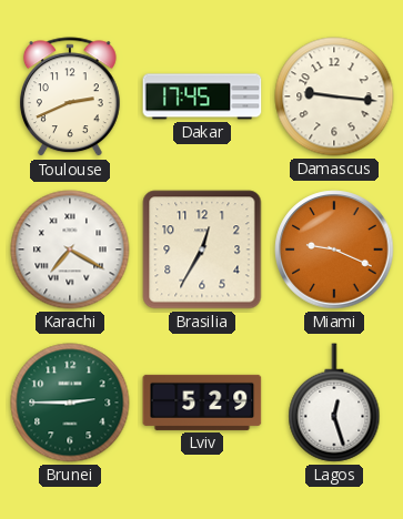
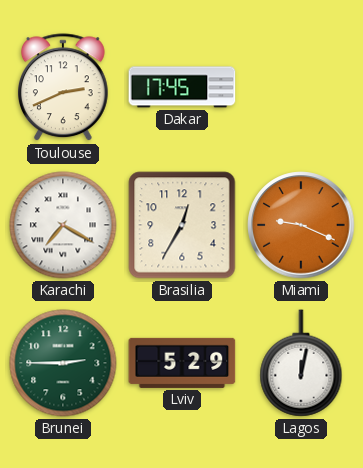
Damascus: 9:16 -> none
Lagos: 12:27 -> 12:02
